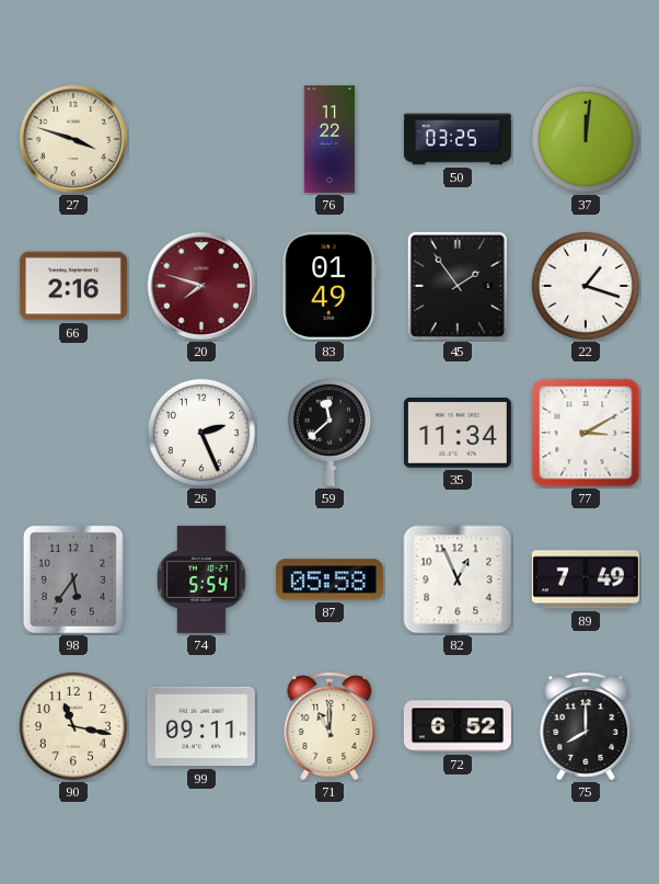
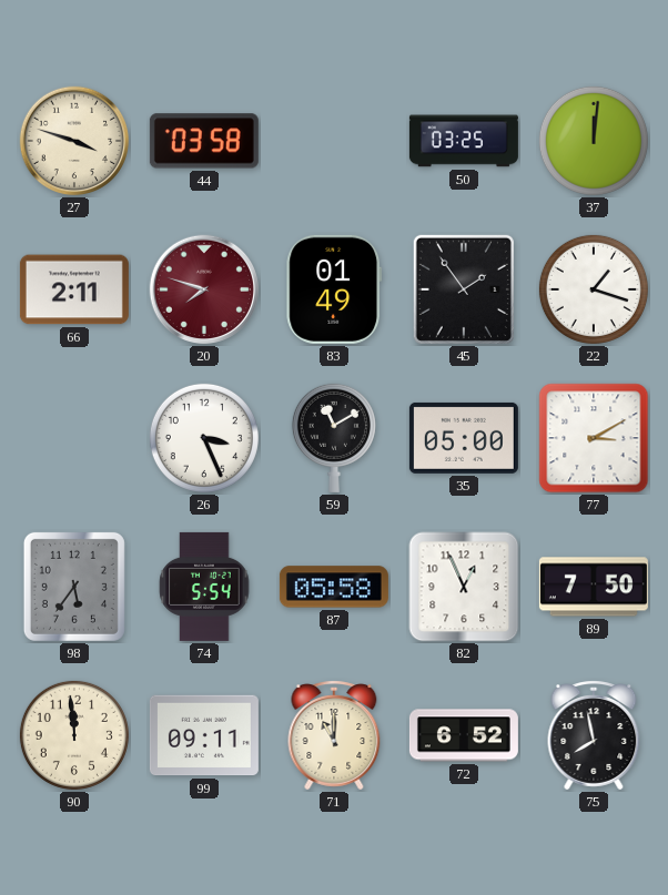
44: none -> 03:58
76: 11:22 -> none
66: 2:16 -> 2:11
26: 2:26 -> 3:26
59: 11:38 -> 11:10
35: 11:34 -> 05:00
89: 7:49 -> 7:50
90: 11:17 -> 11:59
75: 8:00 -> 7:58
